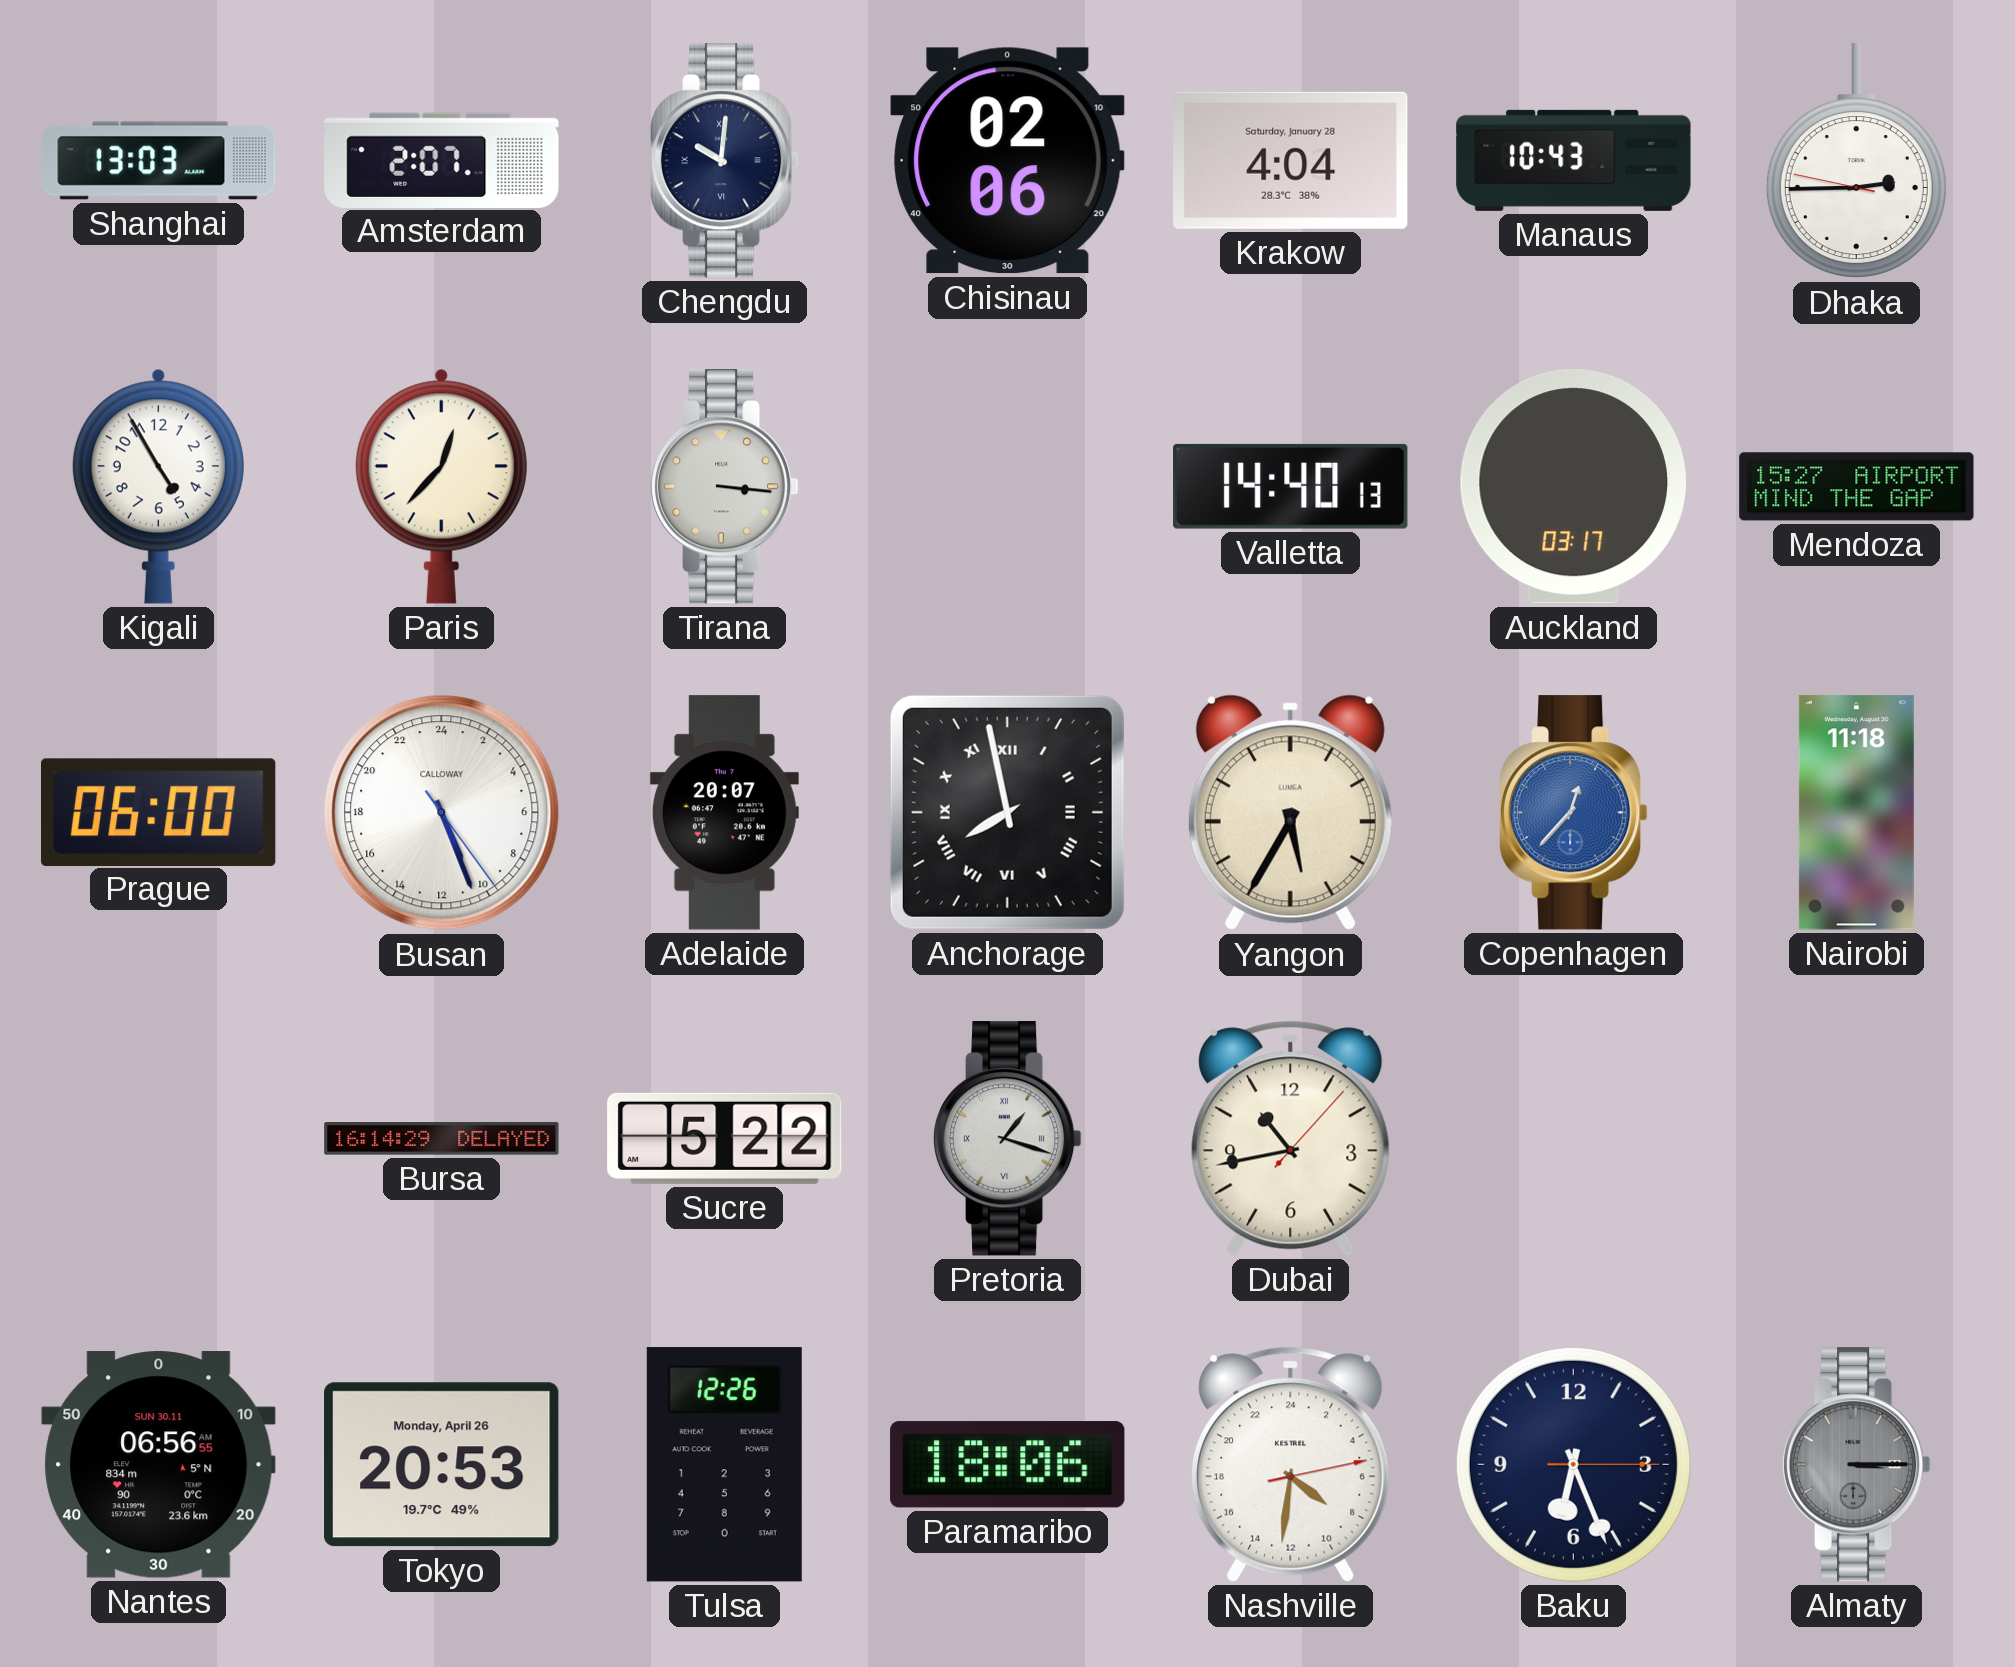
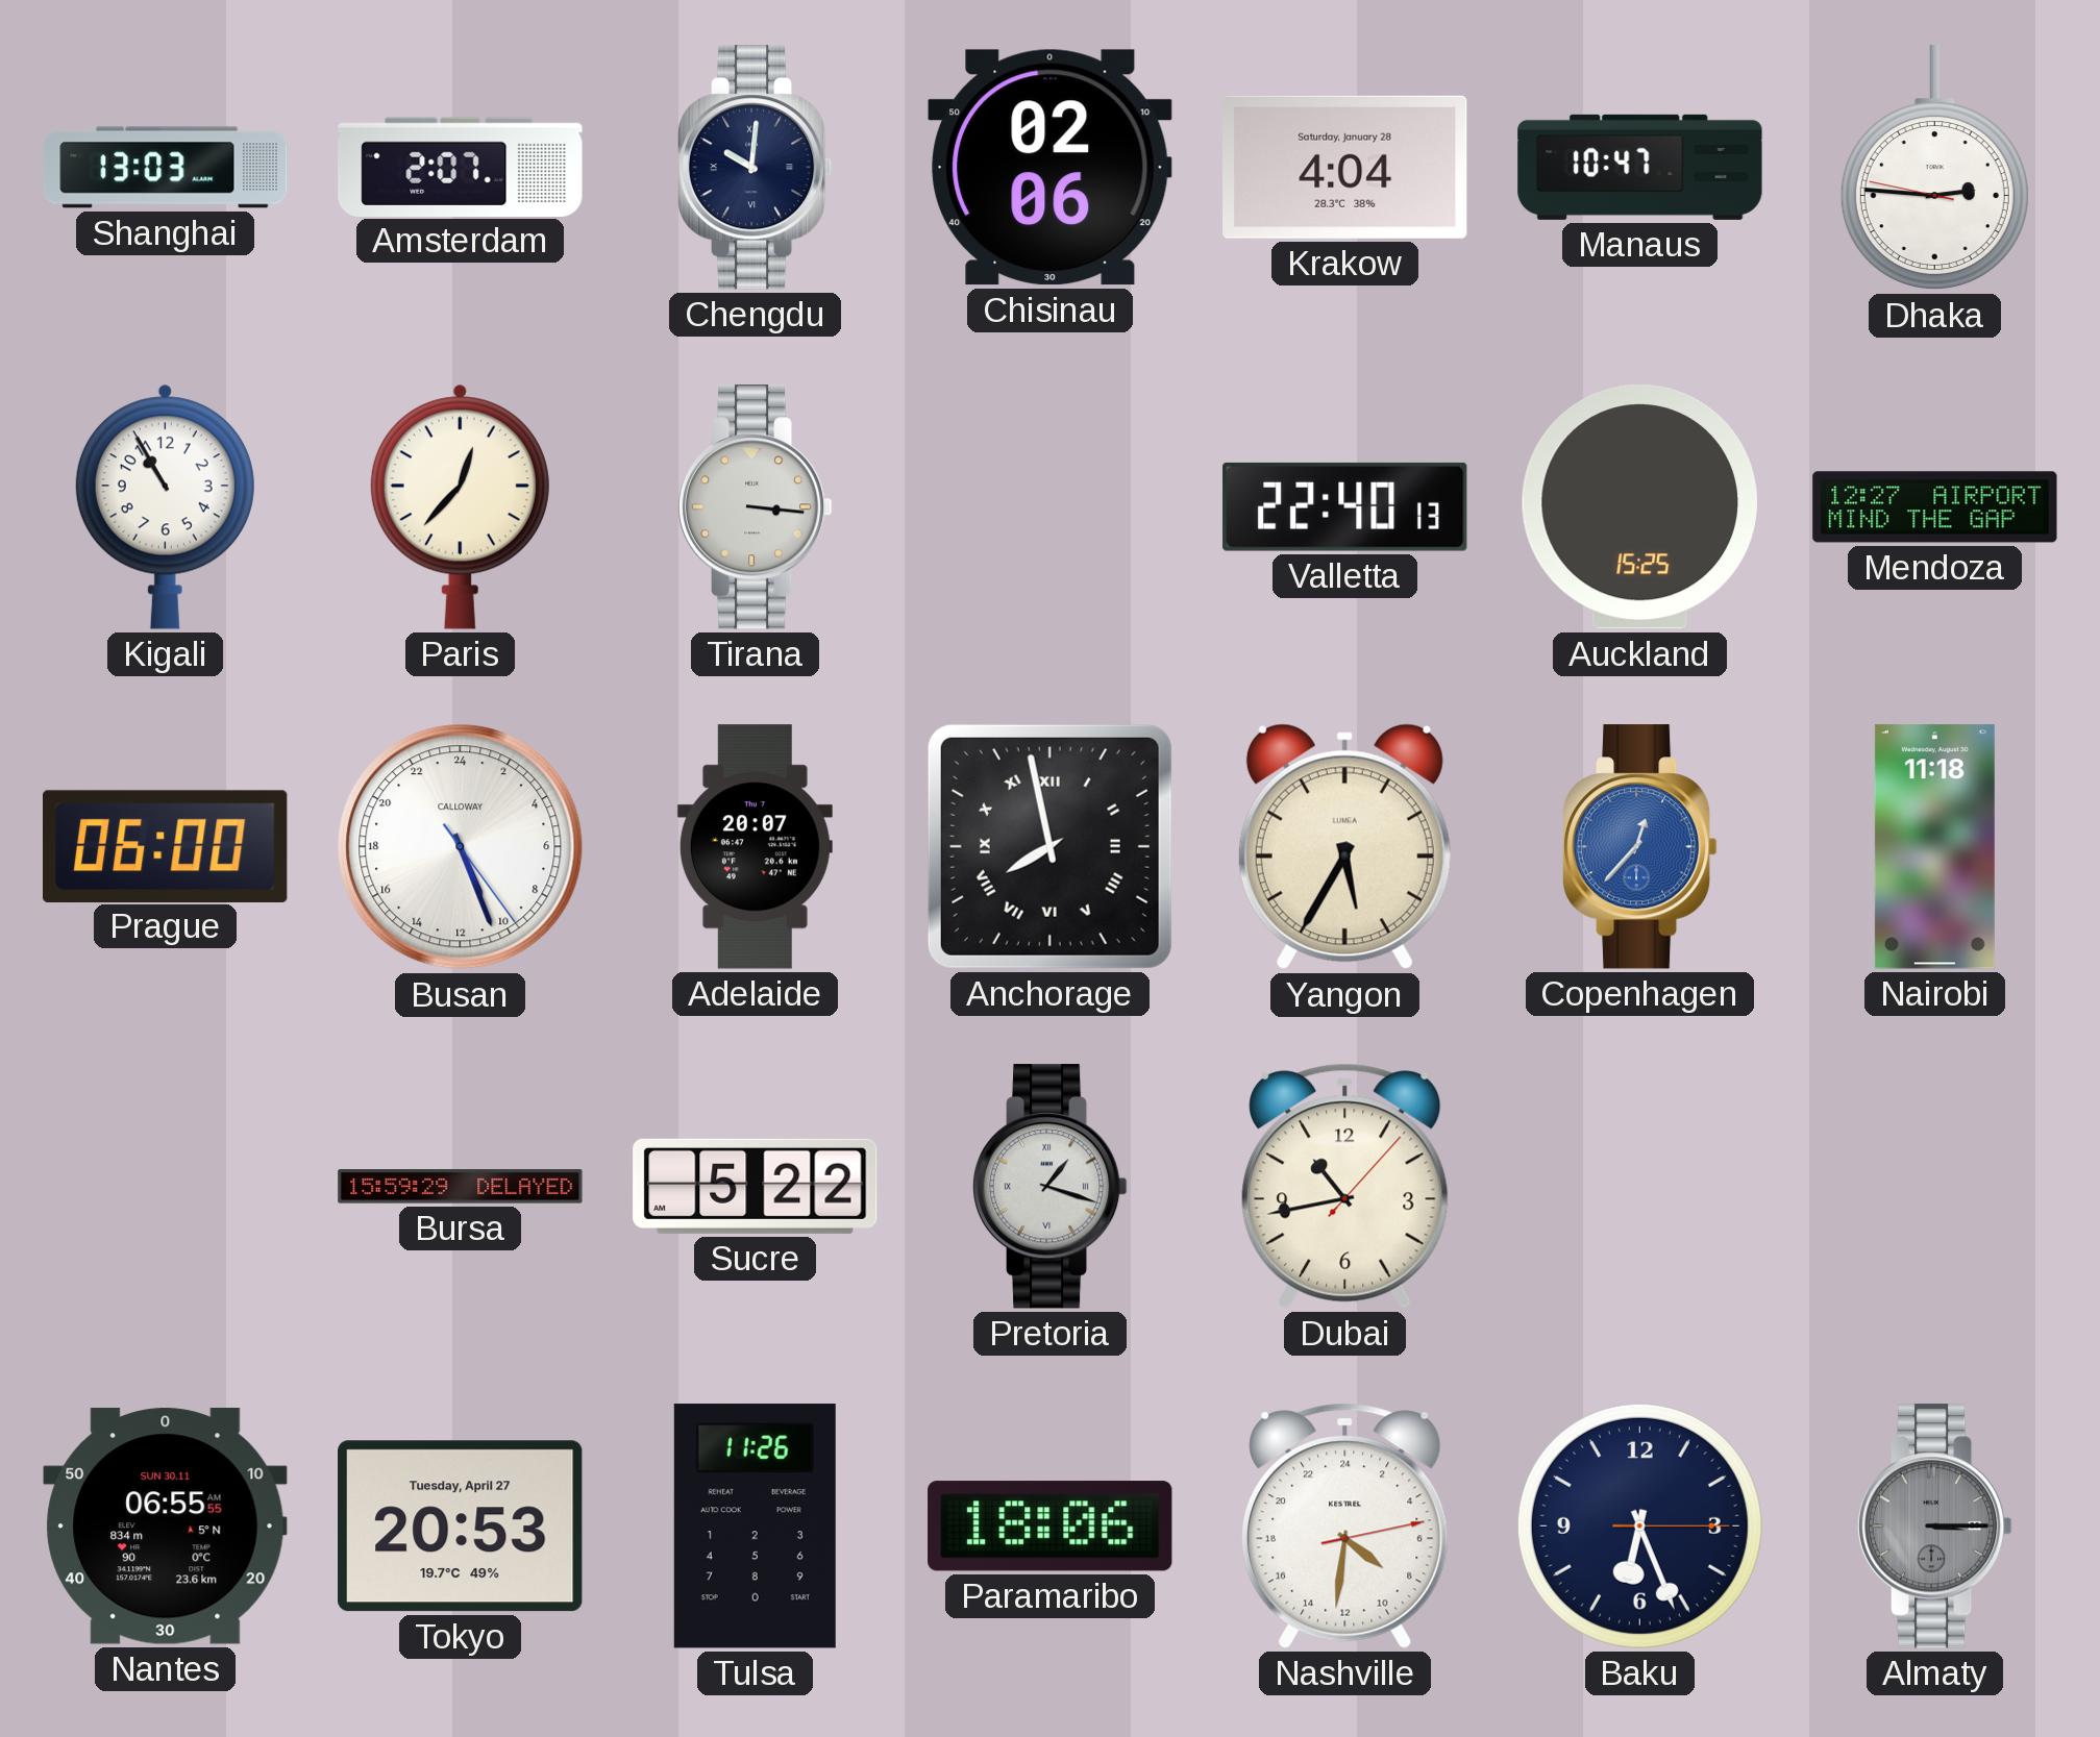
Manaus: 10:43 -> 10:47
Dhaka: 2:44 -> 2:45
Kigali: 4:55 -> 10:55
Valletta: 14:40 -> 22:40
Auckland: 03:17 -> 15:25
Mendoza: 15:27 -> 12:27
Bursa: 16:14 -> 15:59
Nantes: 06:56 -> 06:55
Tokyo date: Monday, April 26 -> Tuesday, April 27
Tulsa: 12:26 -> 11:26
